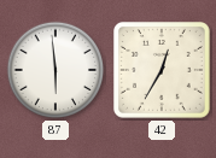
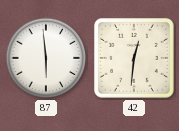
42: 12:35 -> 12:31
